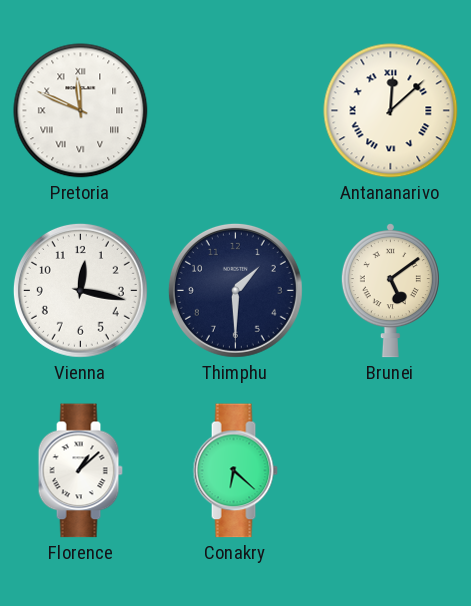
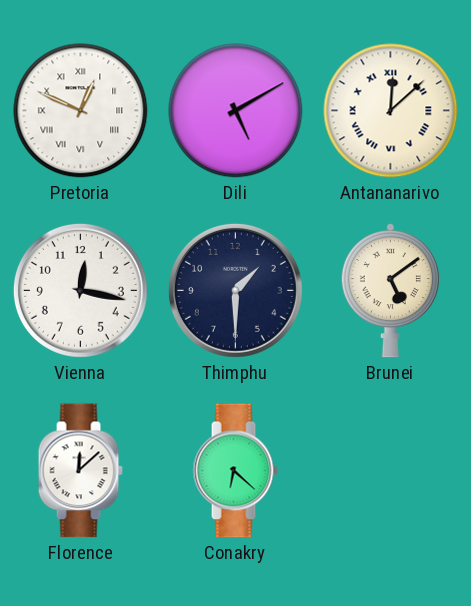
Pretoria: 11:49 -> 12:49
Dili: none -> 5:10
Florence: 1:08 -> 12:08
